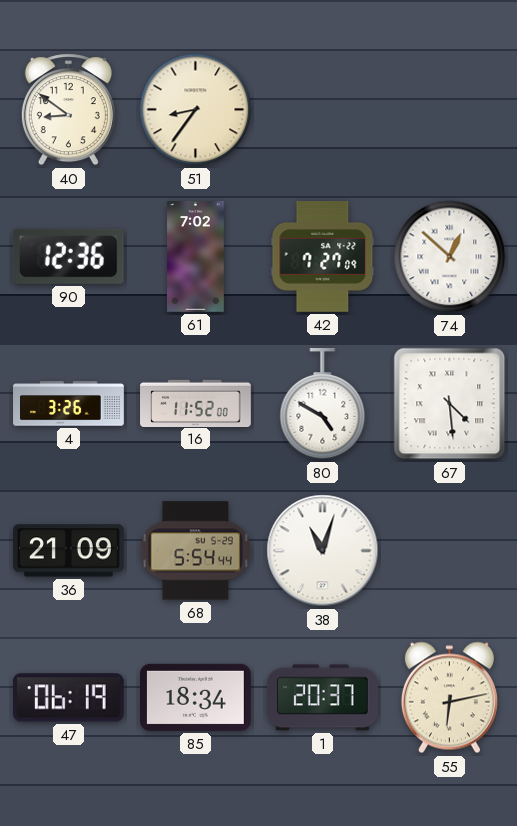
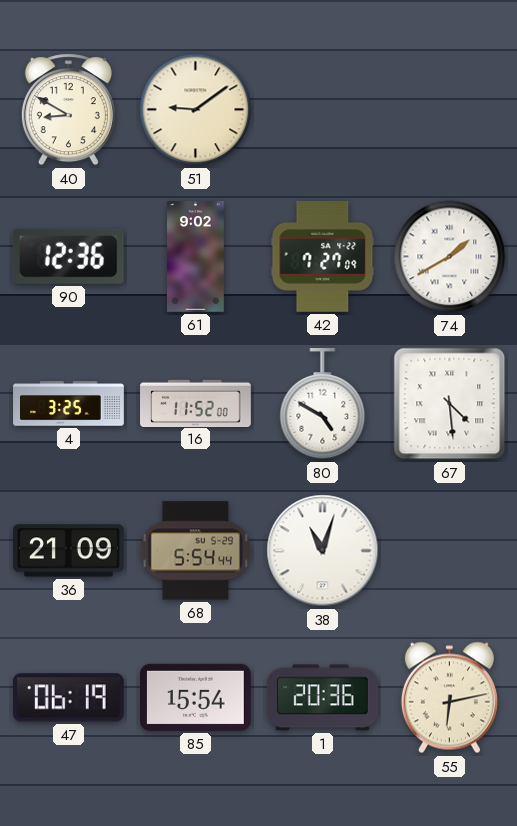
40: 8:51 -> 8:50
51: 8:36 -> 9:09
61: 7:02 -> 9:02
74: 12:52 -> 1:40
4: 3:26 -> 3:25
85: 18:34 -> 15:54
1: 20:37 -> 20:36
